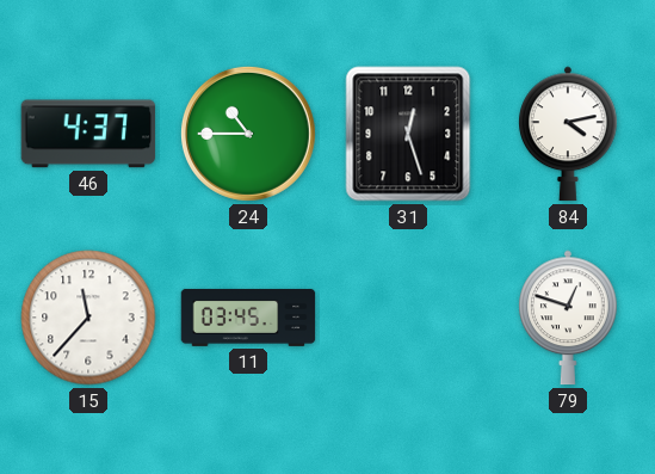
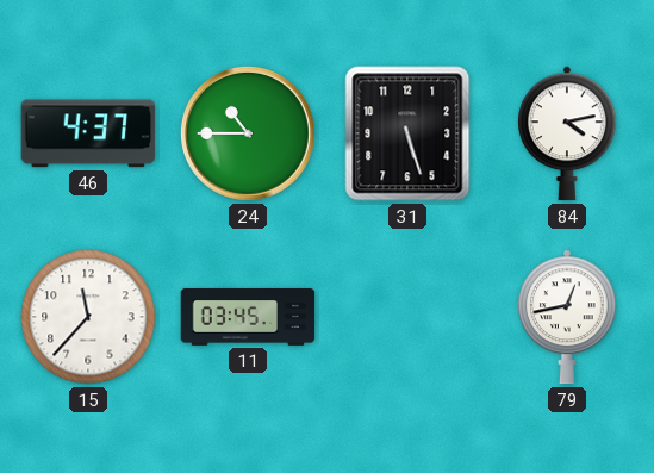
31: 12:27 -> 5:27
79: 12:48 -> 12:43
